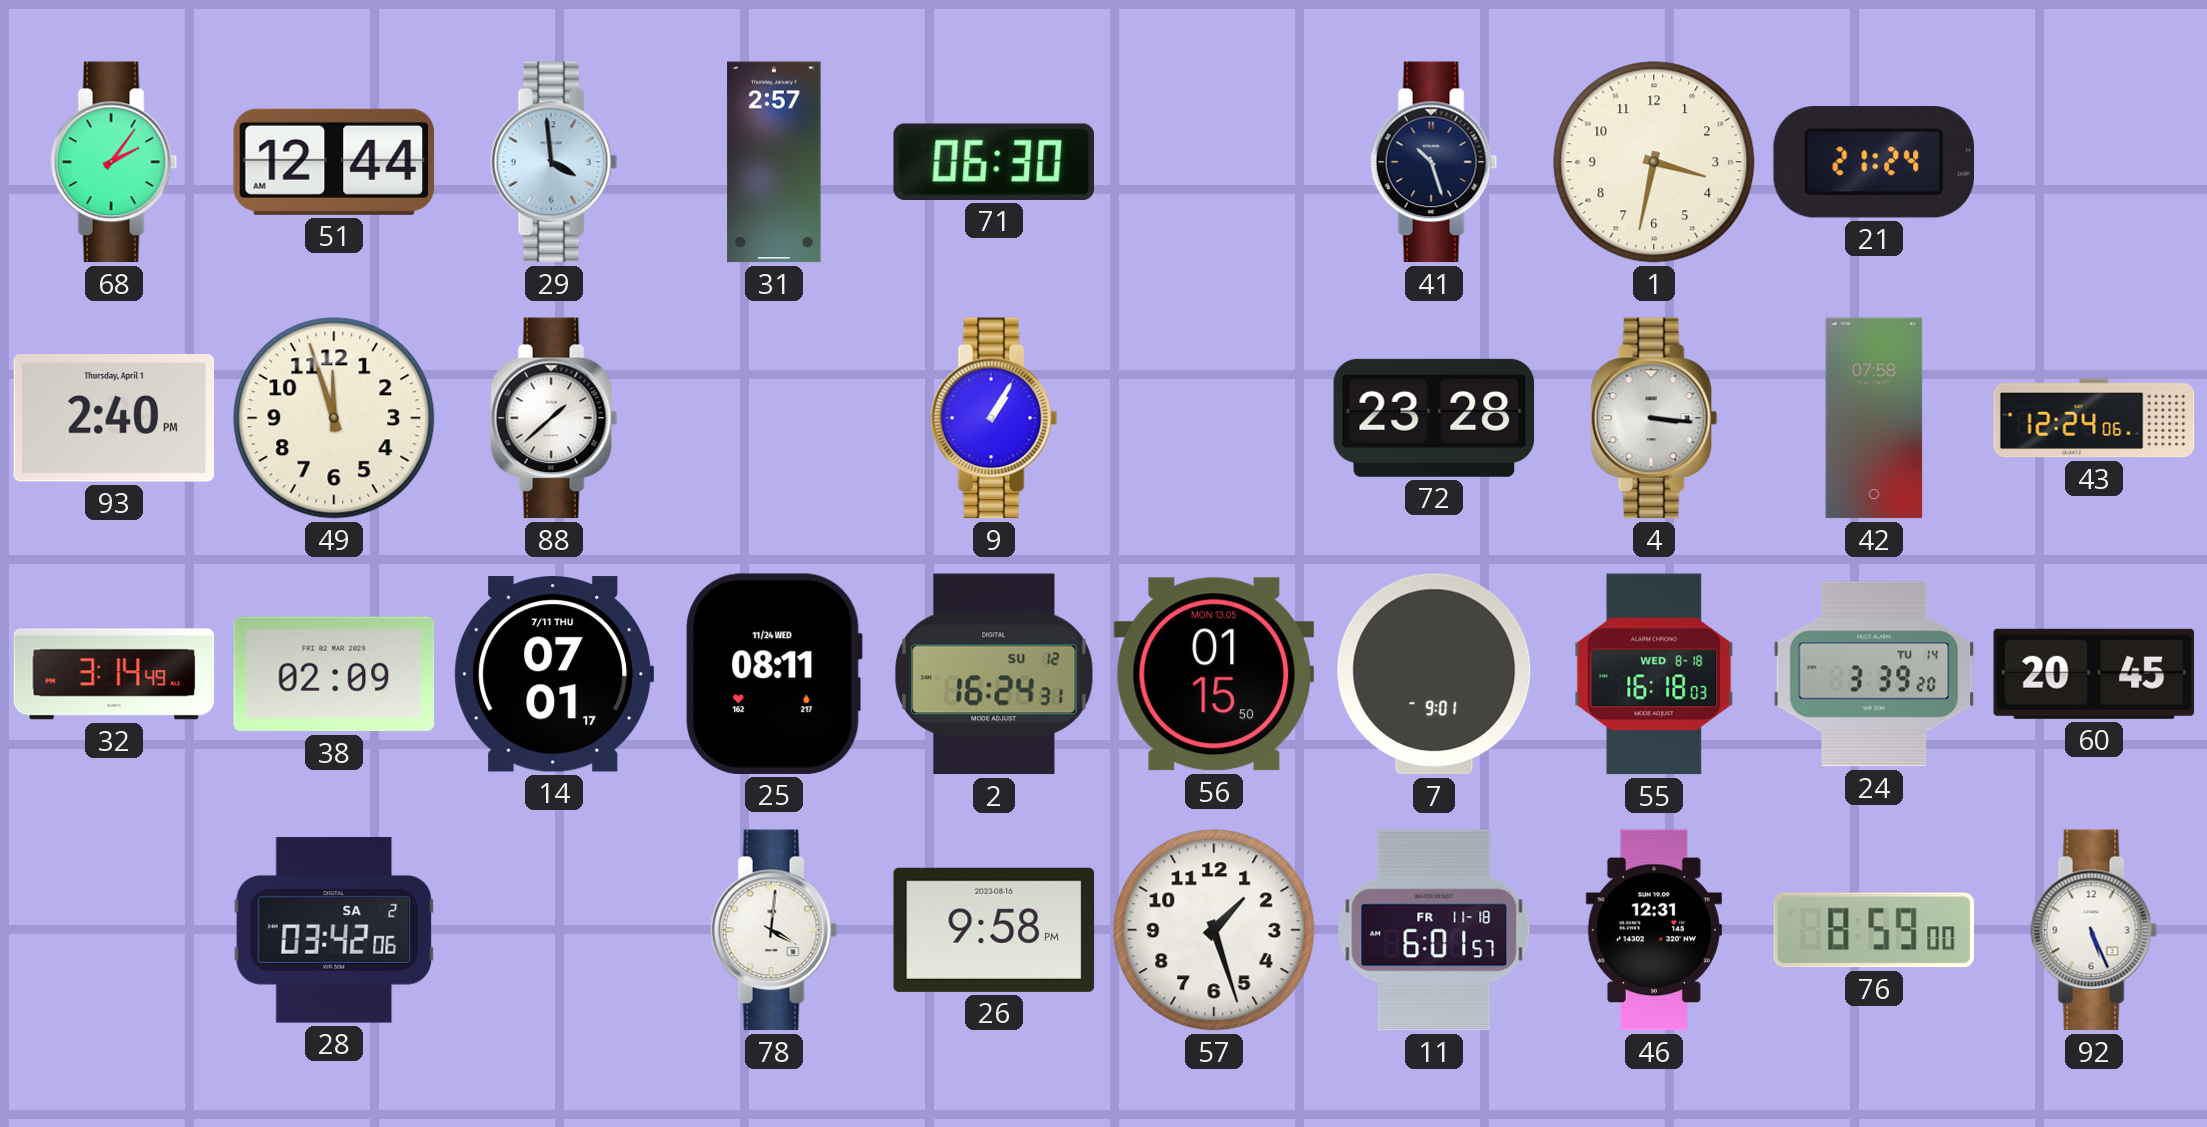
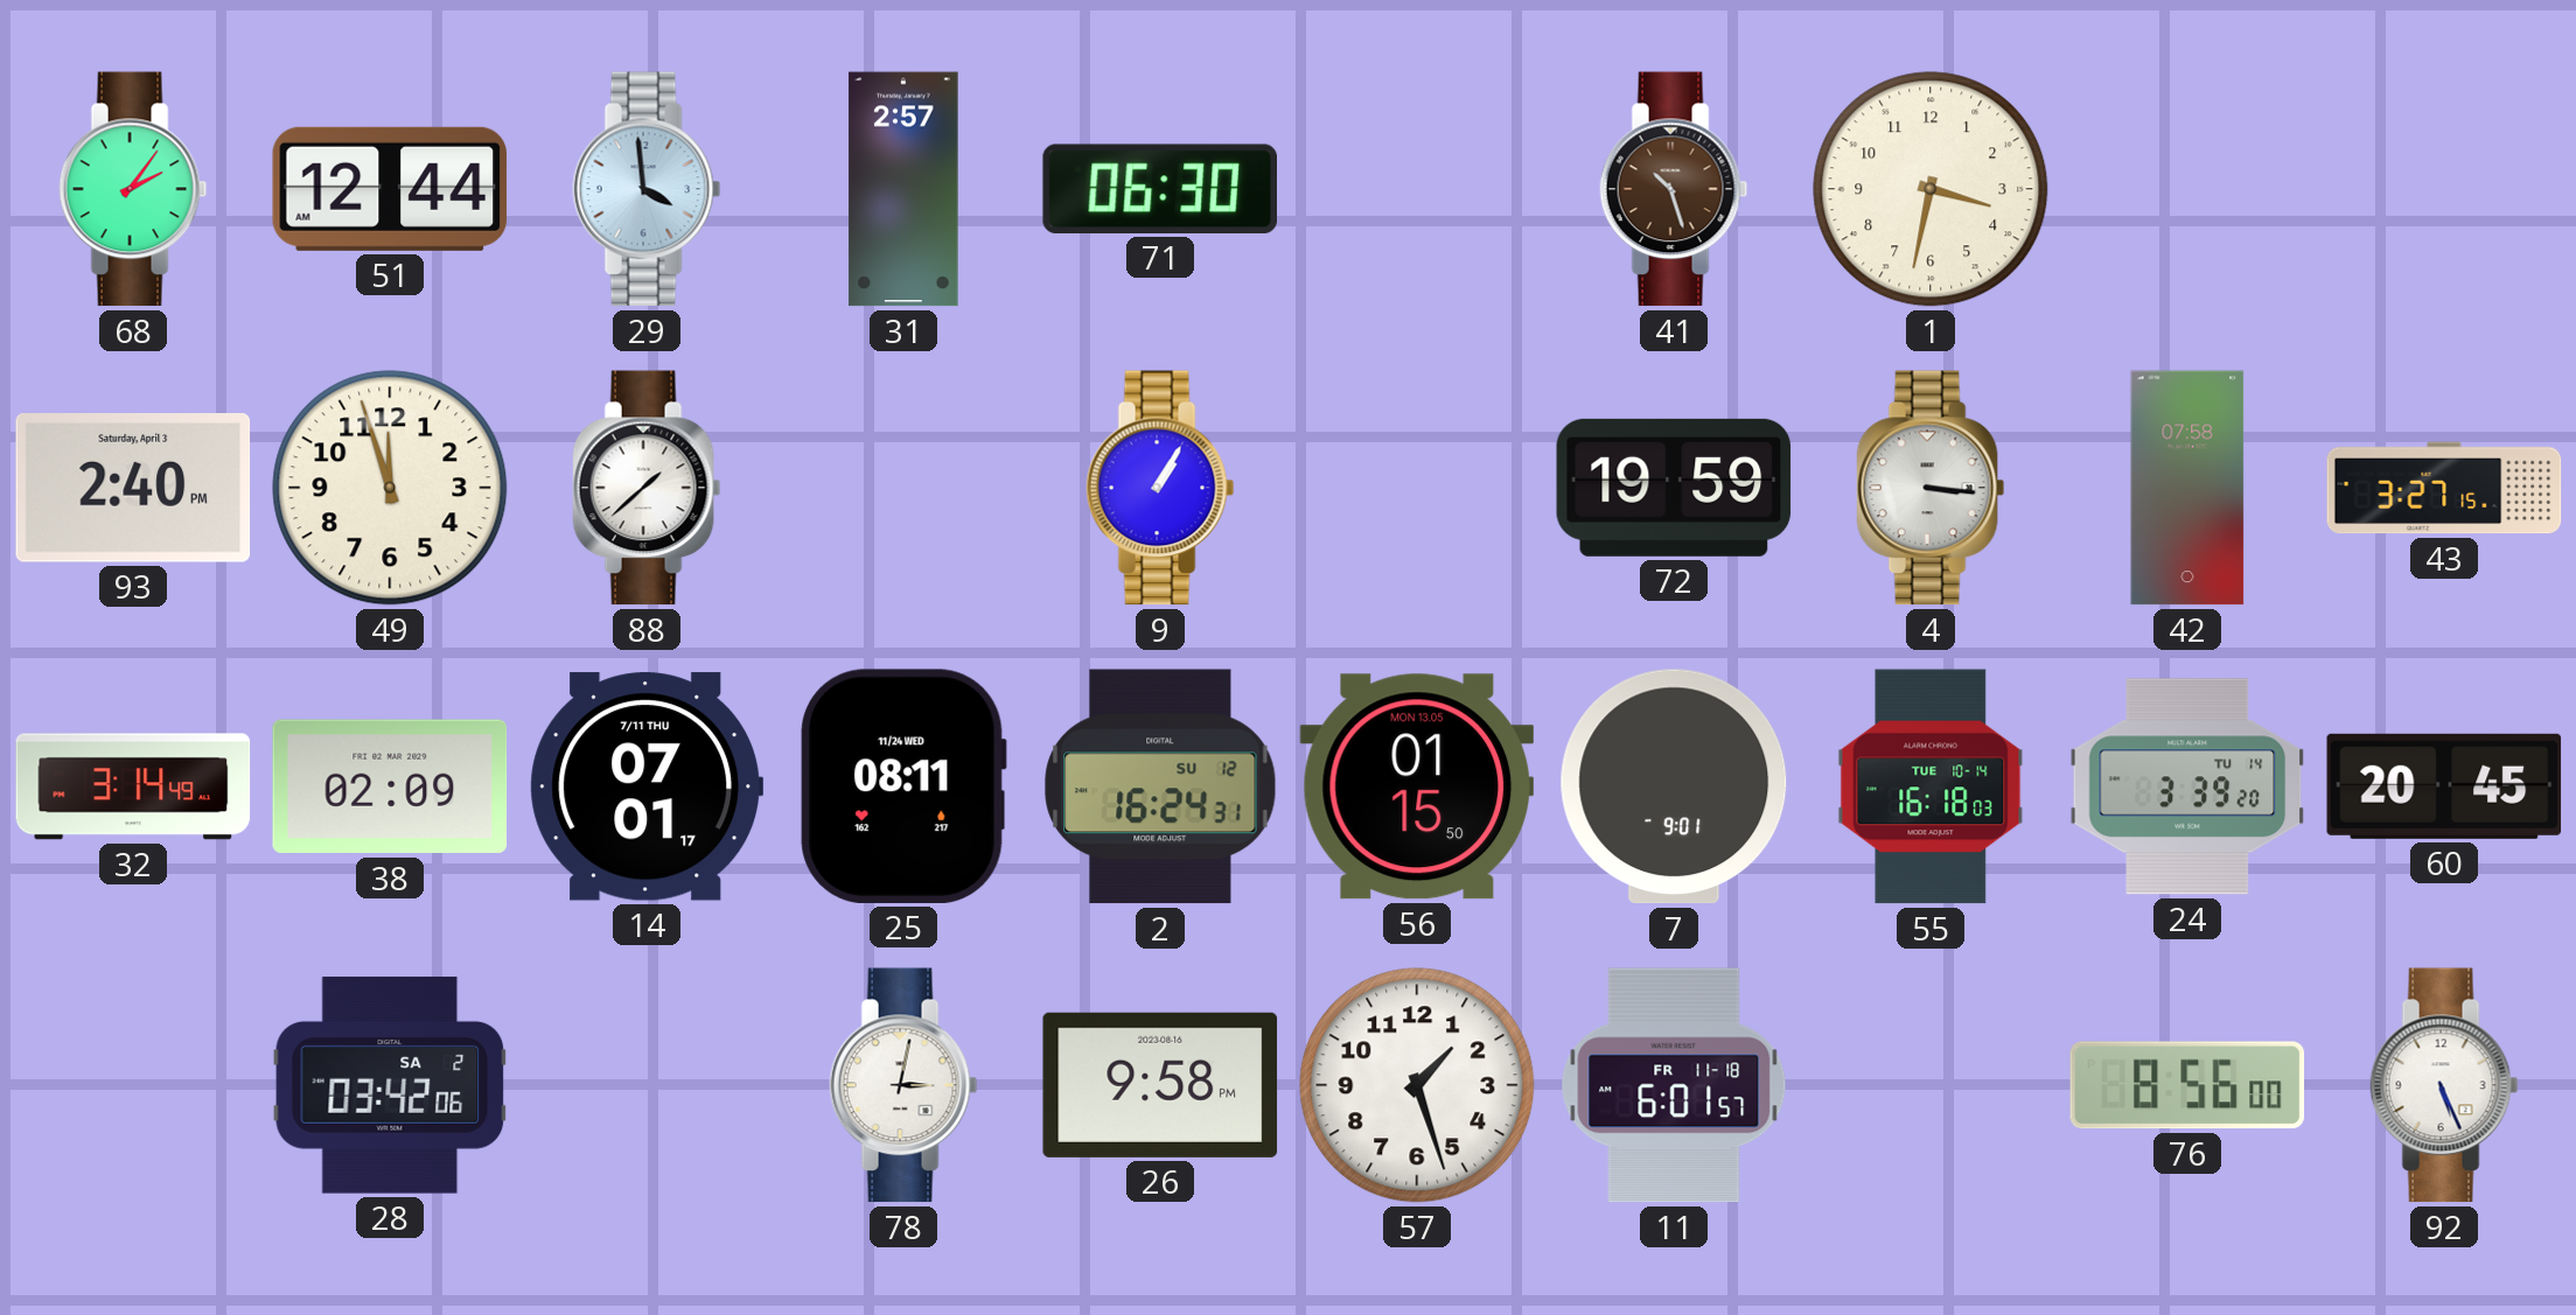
41 dial: navy -> brown
21: 21:24 -> none
93 date: Thursday, April 1 -> Saturday, April 3
72: 23:28 -> 19:59
43: 12:24 -> 3:27
55 date: WED 8-18 -> TUE 10-14
78: 4:01 -> 3:02
46: 12:31 -> none
76: 8:59 -> 8:56
